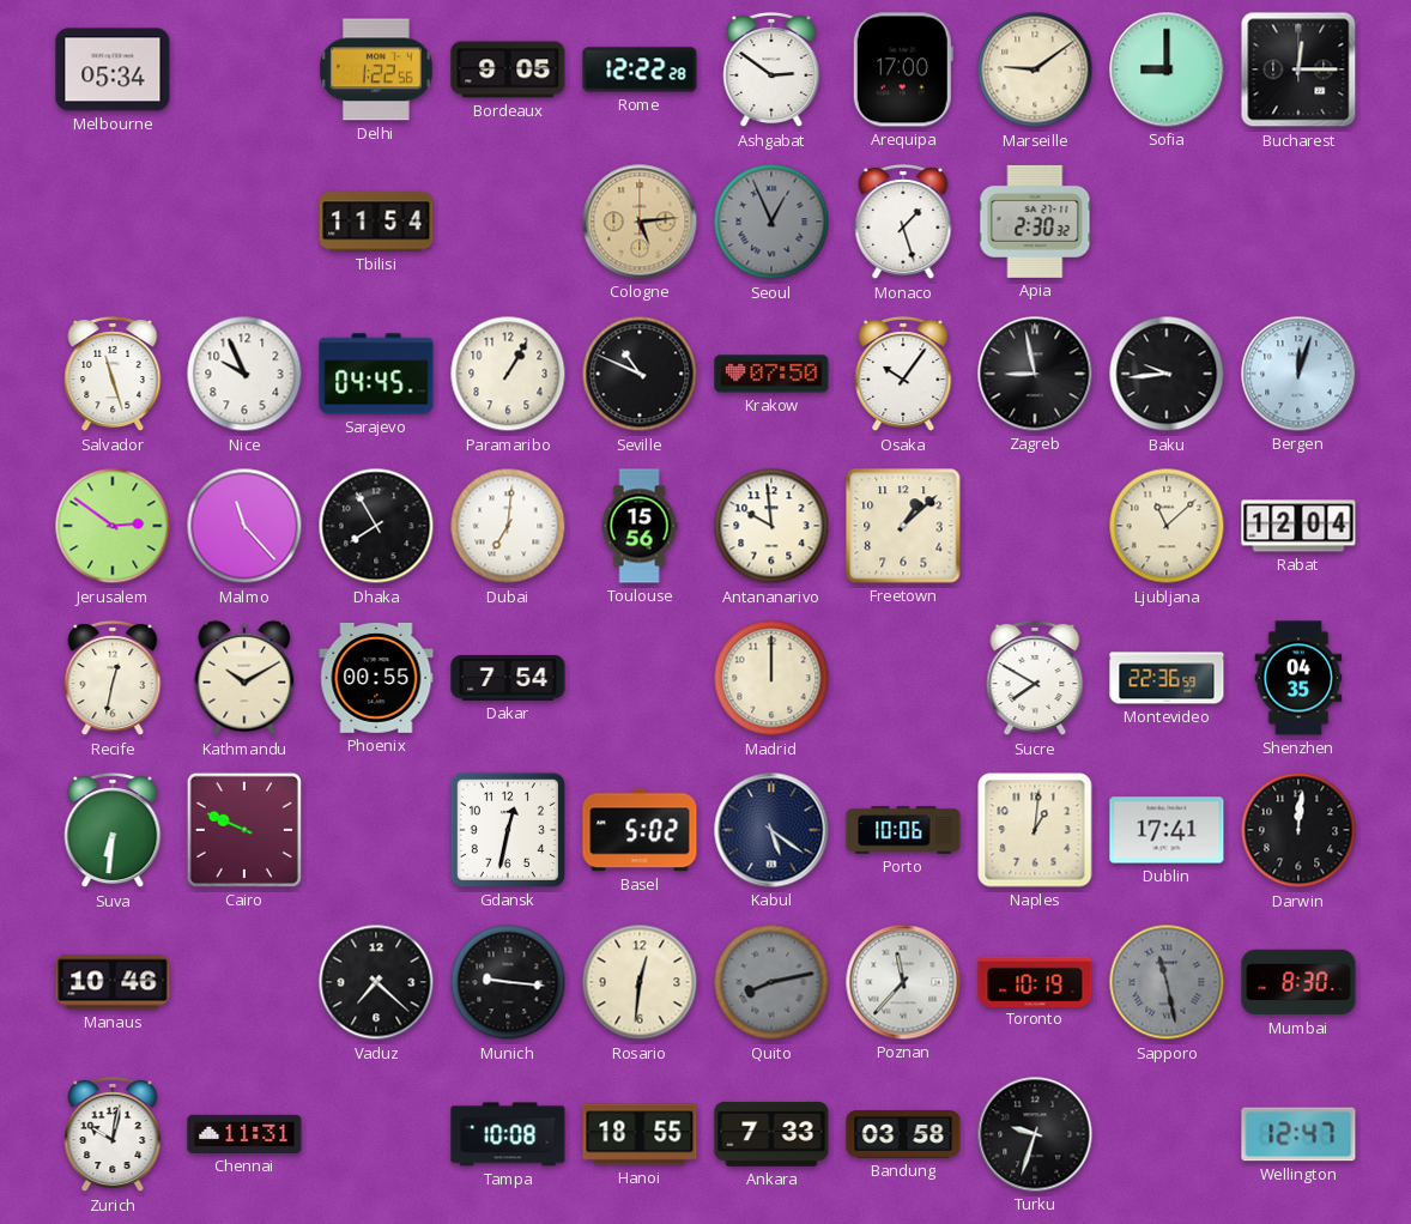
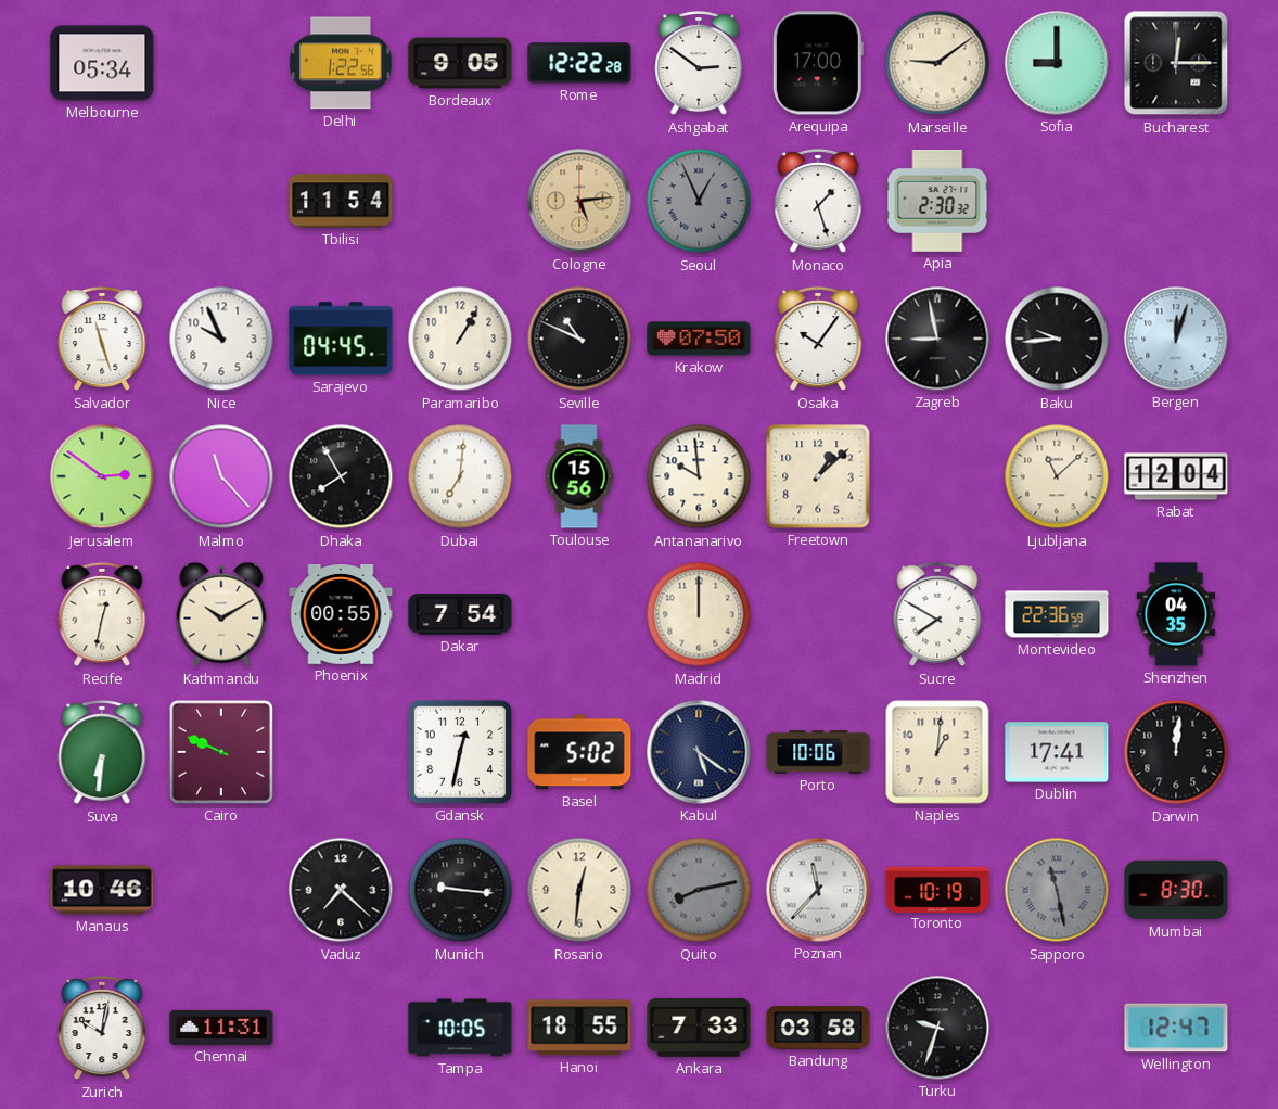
Tampa: 10:08 -> 10:05
